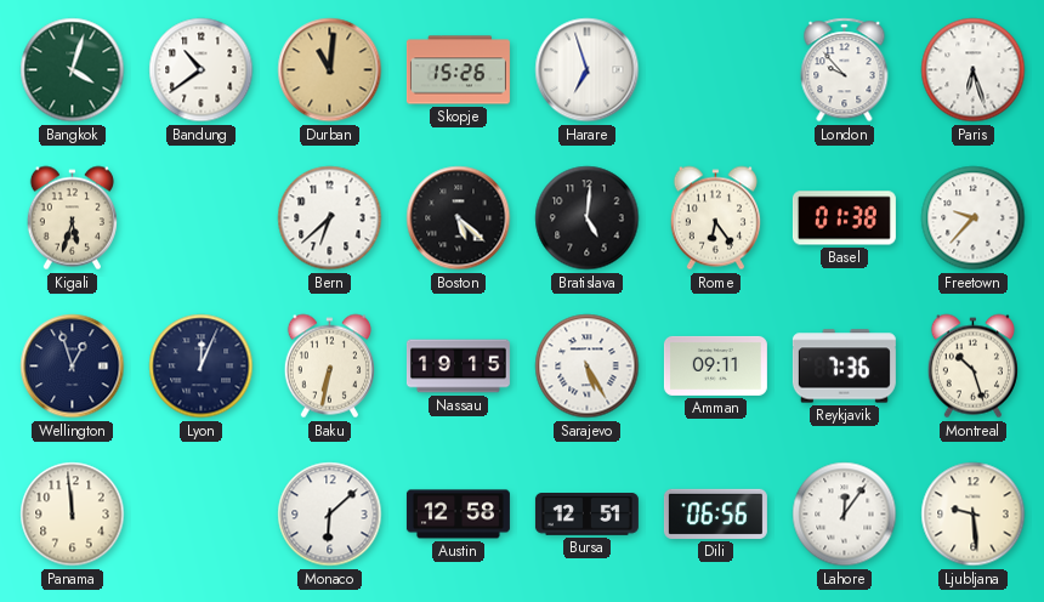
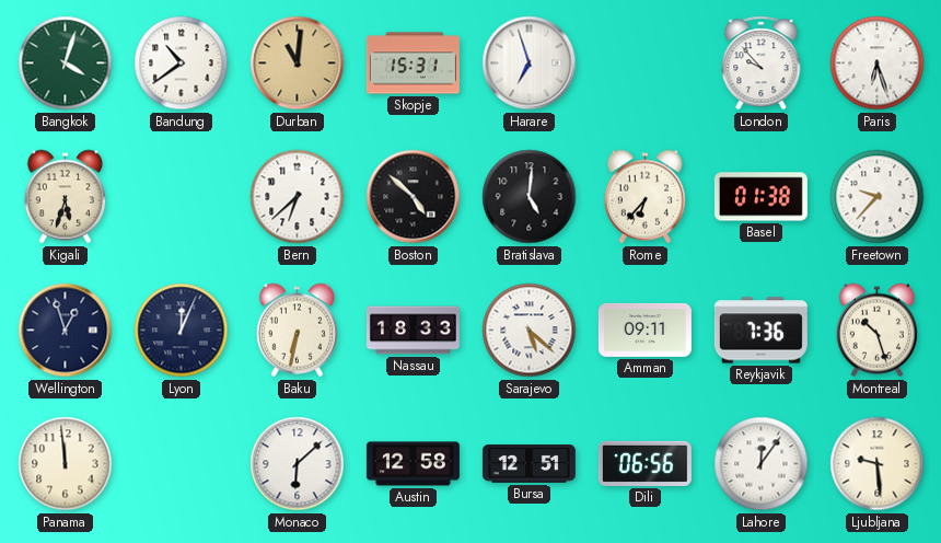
Skopje: 15:26 -> 15:31
Boston: 5:22 -> 4:52
Rome: 6:24 -> 6:37
Nassau: 19:15 -> 18:33
Sarajevo: 5:25 -> 5:22
